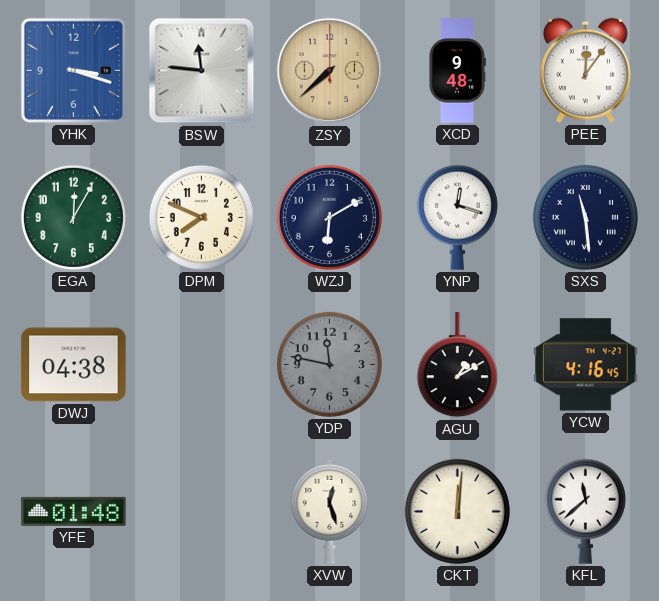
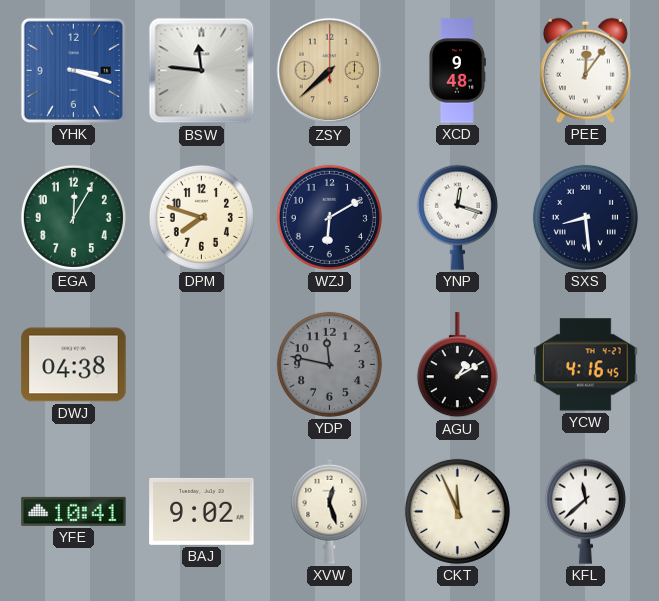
DPM: 7:49 -> 7:48
SXS: 11:29 -> 8:29
YFE: 01:48 -> 10:41
BAJ: none -> 9:02
CKT: 12:01 -> 11:56
